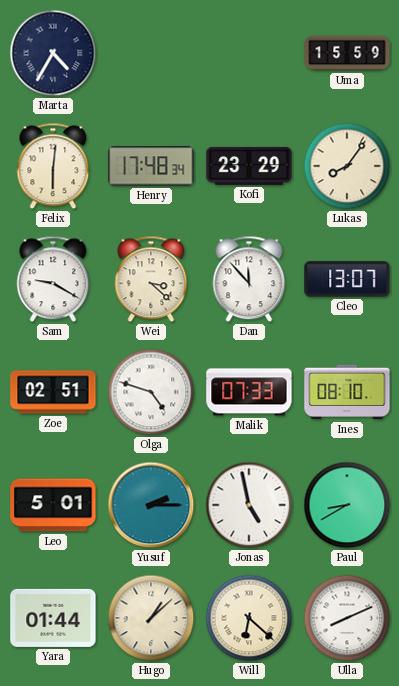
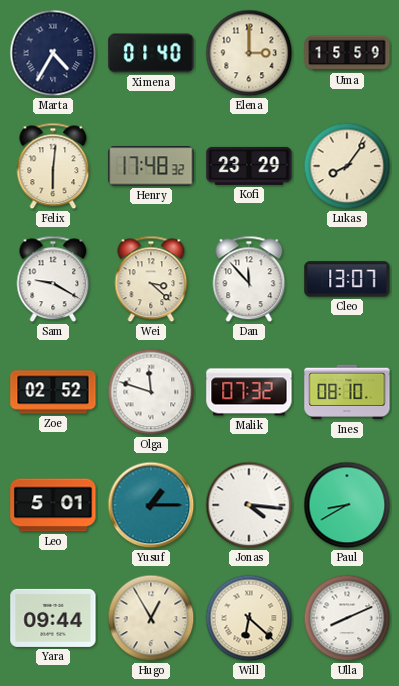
Ximena: none -> 01:40
Elena: none -> 3:00
Henry: 17:48:34 -> 17:48:32
Zoe: 02:51 -> 02:52
Olga: 4:48 -> 11:48
Malik: 07:33 -> 07:32
Yusuf: 2:15 -> 1:15
Jonas: 4:58 -> 4:16
Yara: 01:44 -> 09:44
Hugo: 1:08 -> 12:55
